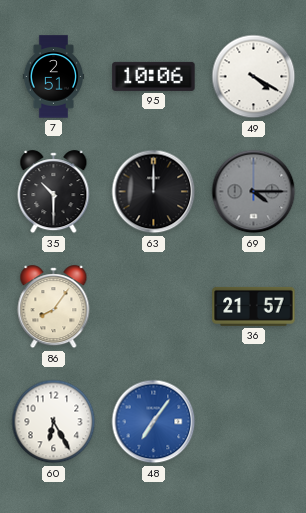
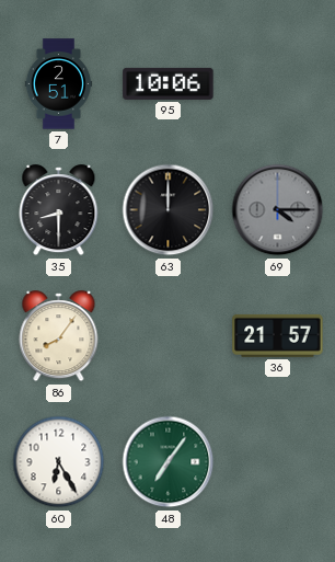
49: 4:20 -> none
35: 10:30 -> 8:30
48 dial: blue -> green
